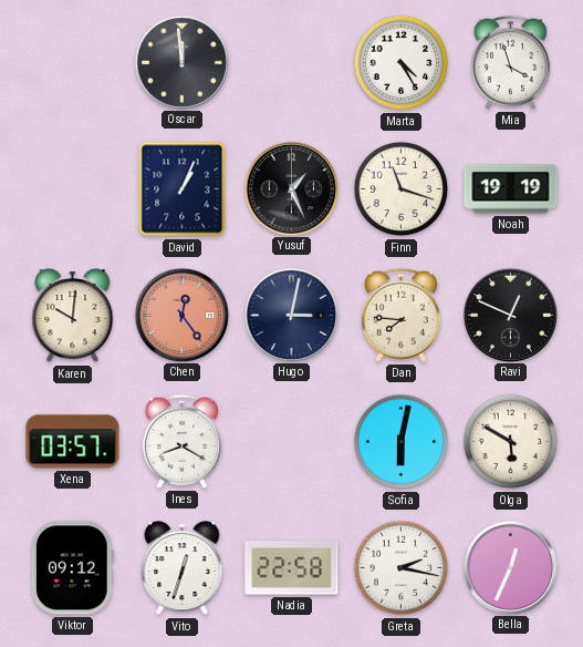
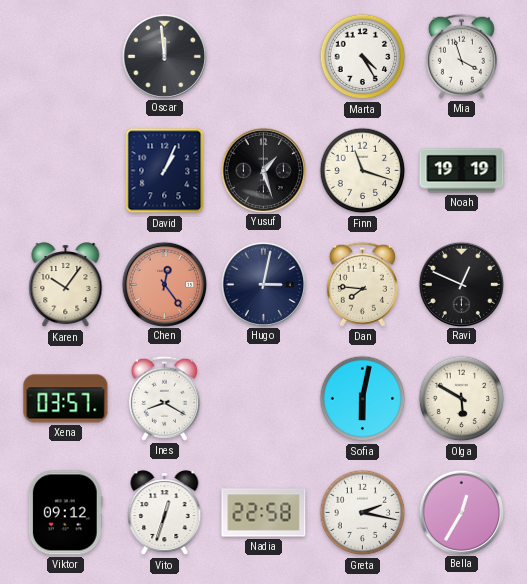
Yusuf: 1:26 -> 1:27
Karen: 10:01 -> 10:06
Bella: 12:34 -> 12:35
